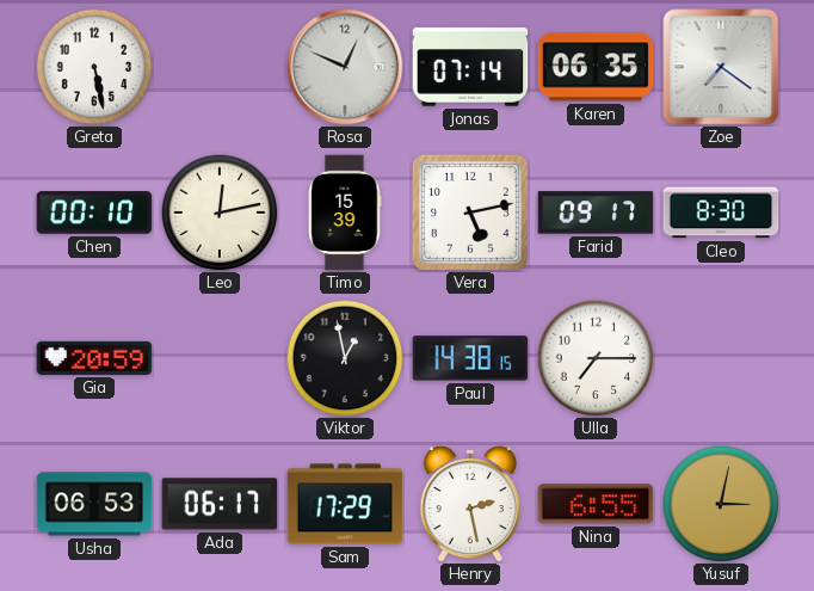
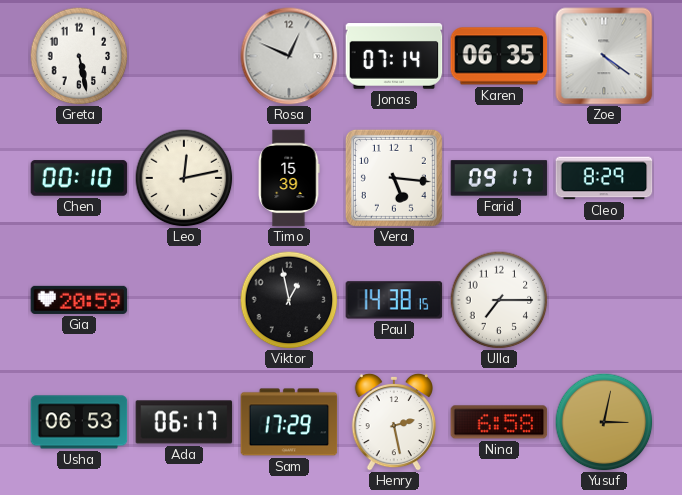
Zoe: 7:21 -> 4:21
Vera: 5:13 -> 5:16
Cleo: 8:30 -> 8:29
Nina: 6:55 -> 6:58
